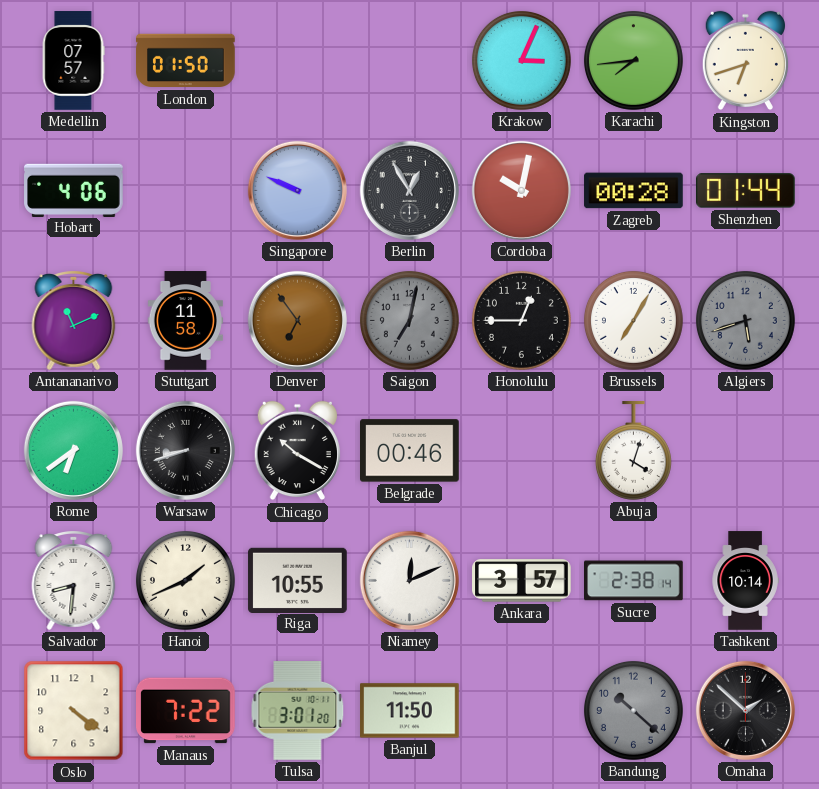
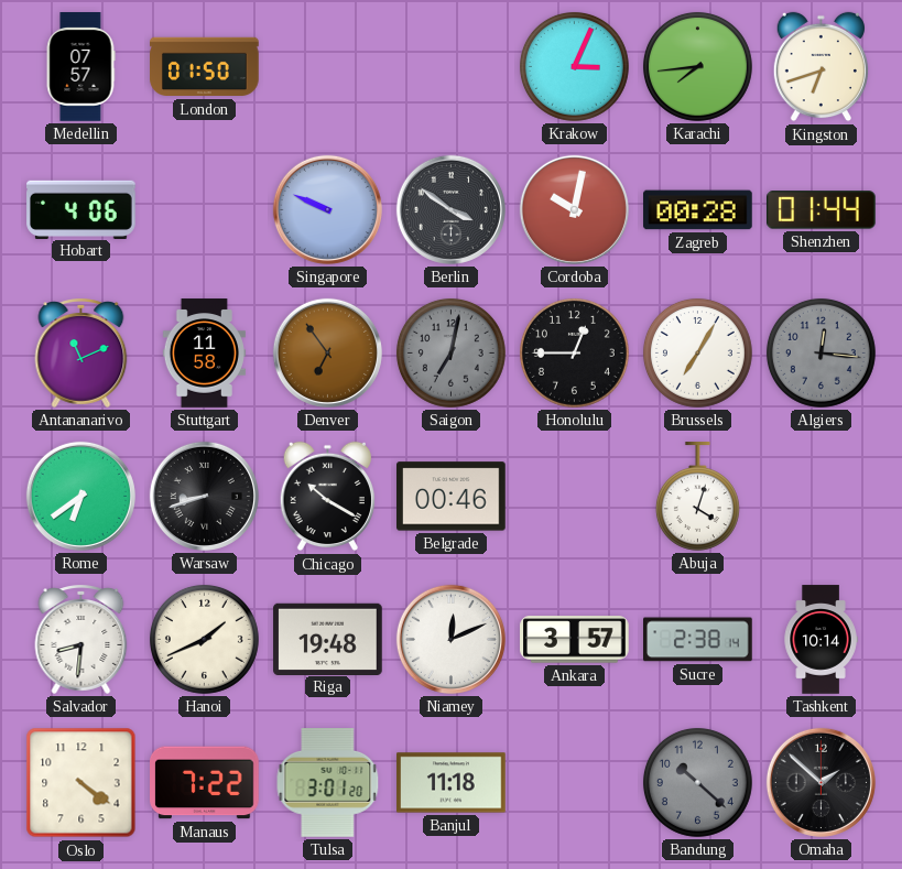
Berlin: 12:55 -> 3:51
Algiers: 5:42 -> 12:16
Riga: 10:55 -> 19:48
Banjul: 11:50 -> 11:18
